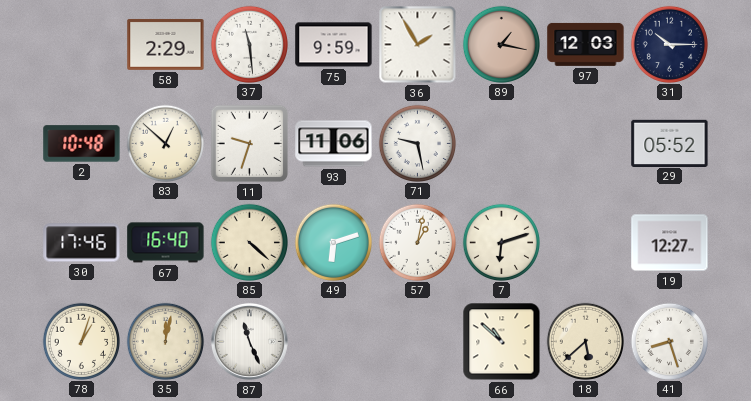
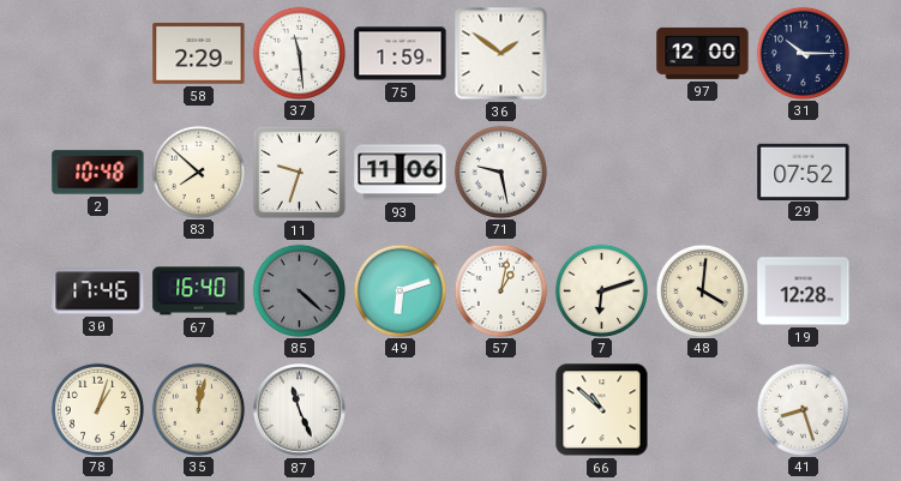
75: 9:59 -> 1:59
36: 1:55 -> 1:51
89: 1:17 -> none
97: 12:03 -> 12:00
83: 12:52 -> 7:52
29: 05:52 -> 07:52
85 dial: cream -> grey
48: none -> 4:01
19: 12:27 -> 12:28
18: 5:38 -> none
